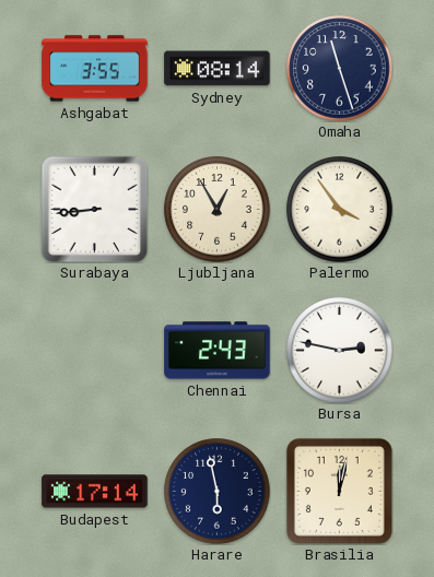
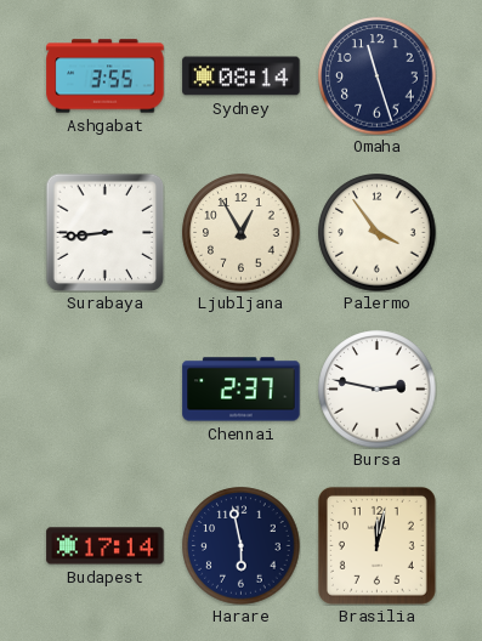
Chennai: 2:43 -> 2:37
